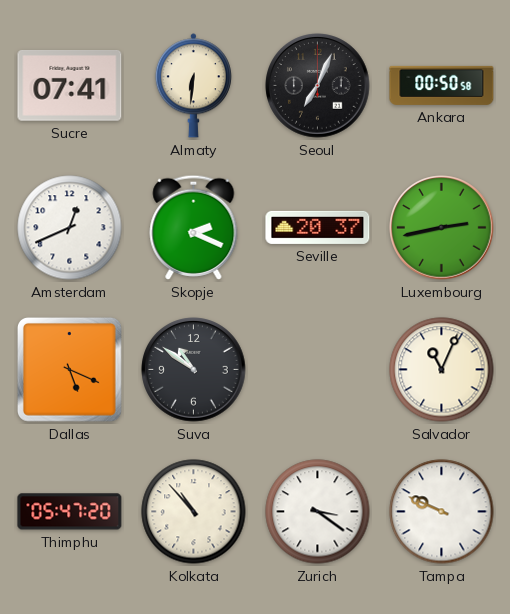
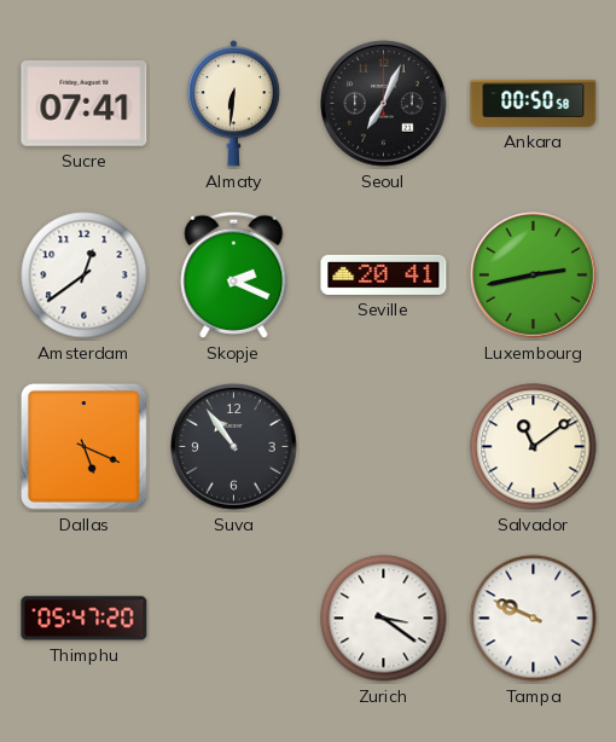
Amsterdam: 12:41 -> 12:39
Seville: 20:37 -> 20:41
Suva: 10:51 -> 10:54
Salvador: 11:04 -> 11:09
Kolkata: 10:53 -> none
